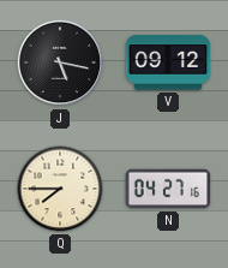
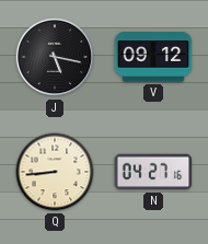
Q: 7:45 -> 8:44
